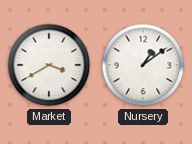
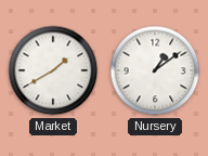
Market: 3:40 -> 1:40
